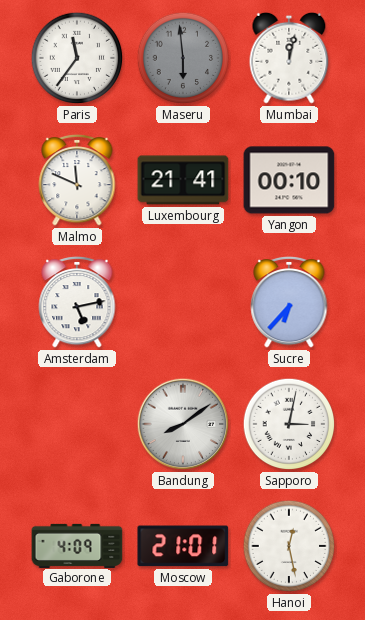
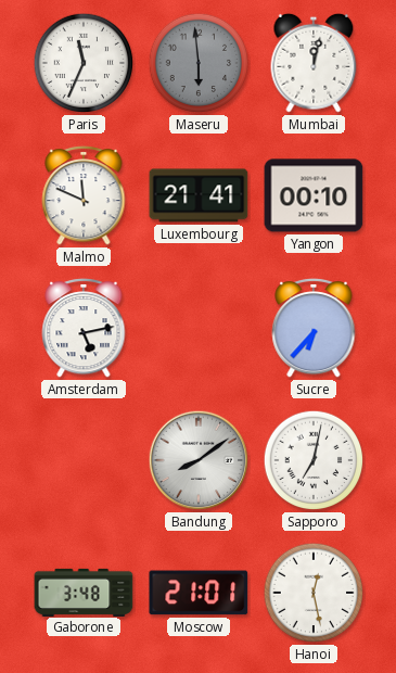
Paris: 11:36 -> 11:34
Sapporo: 3:02 -> 7:02
Gaborone: 4:09 -> 3:48
